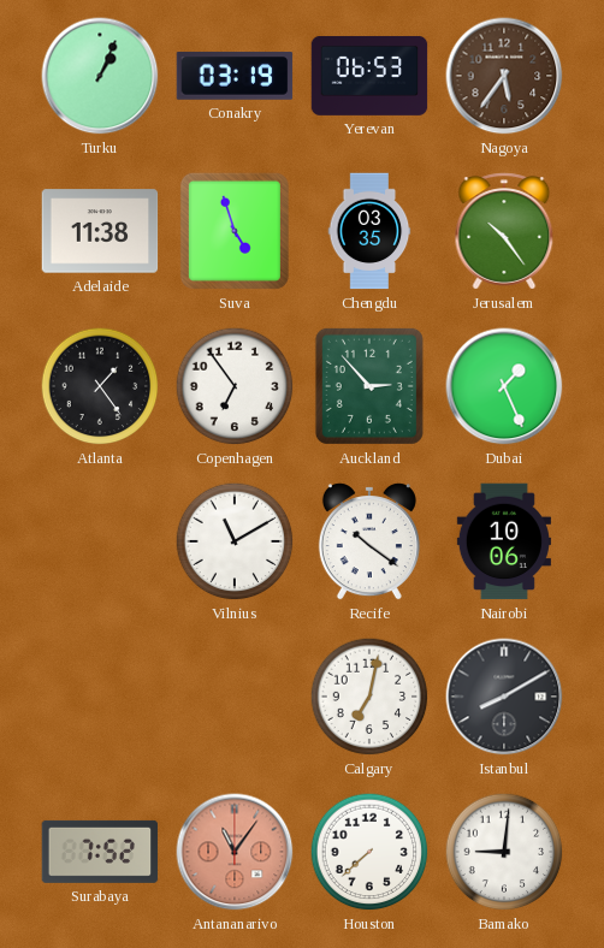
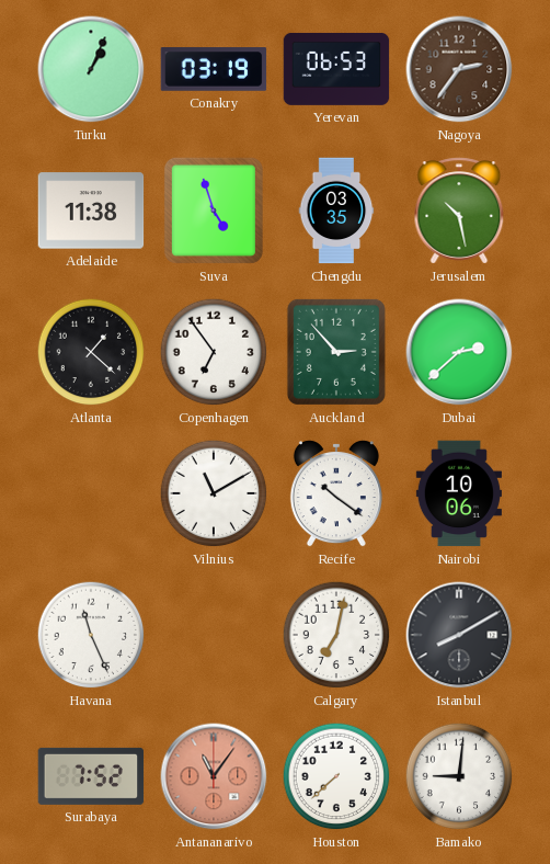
Nagoya: 5:36 -> 2:36
Jerusalem: 10:24 -> 10:28
Atlanta: 1:24 -> 1:22
Dubai: 1:26 -> 2:38
Havana: none -> 11:26
